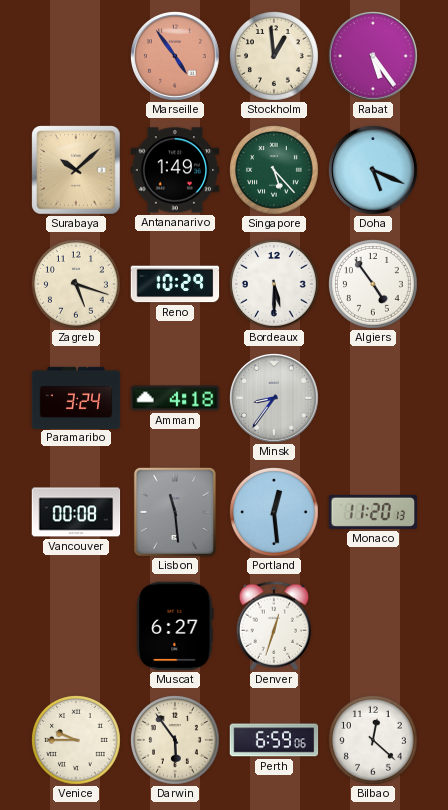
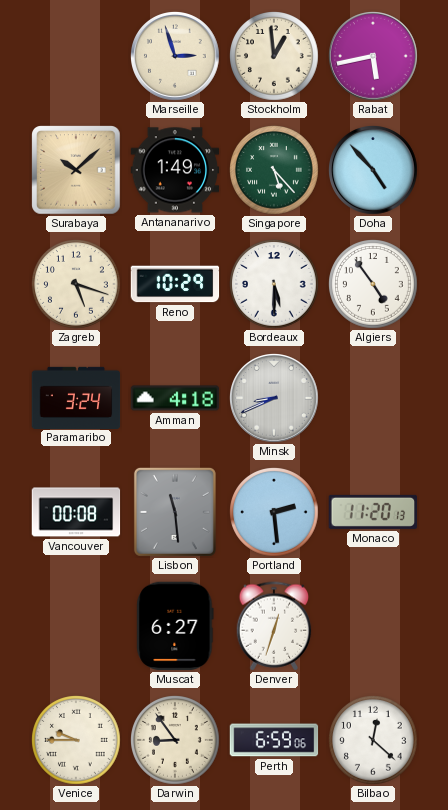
Marseille: 4:54 -> 2:57
Marseille dial: salmon -> cream
Rabat: 5:24 -> 5:43
Doha: 5:19 -> 4:53
Minsk: 8:36 -> 8:41
Portland: 12:29 -> 2:29
Darwin: 5:54 -> 8:54
